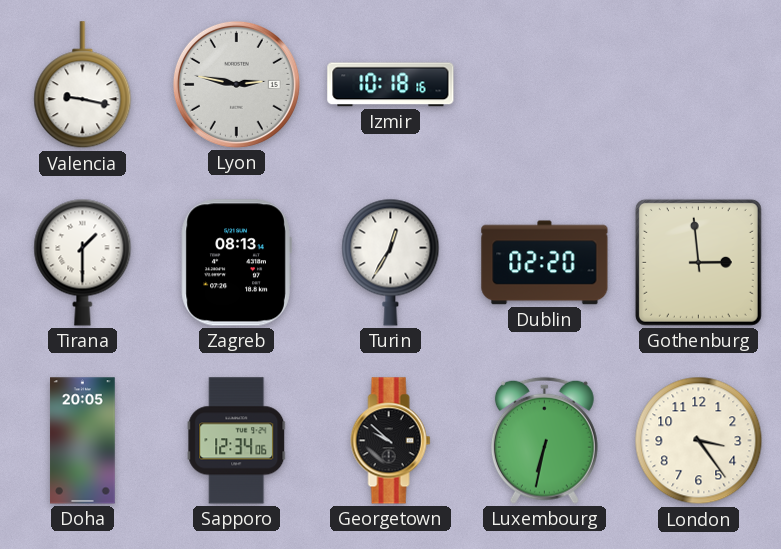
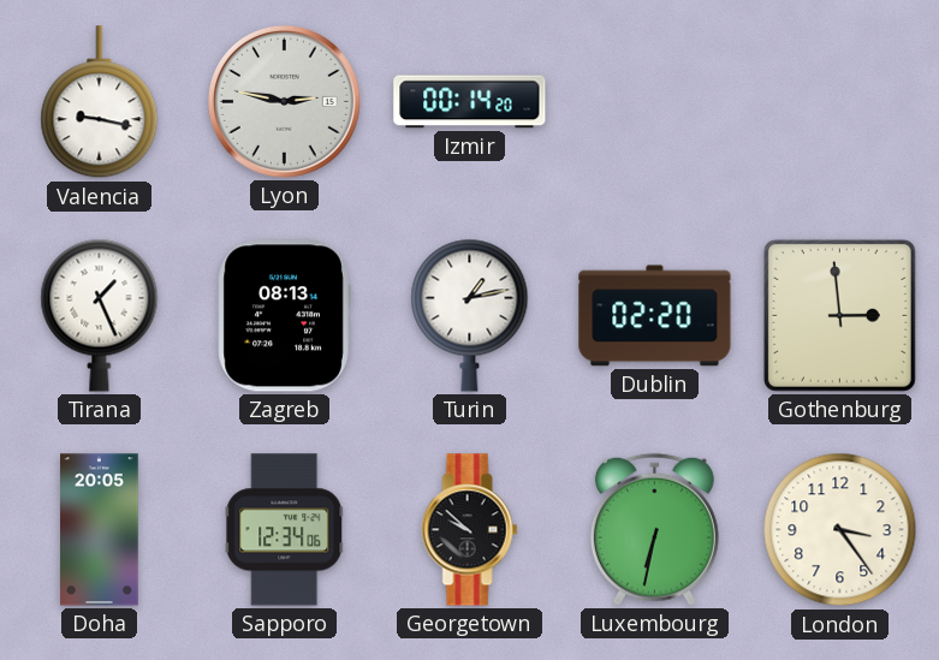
Izmir: 10:18 -> 00:14
Tirana: 1:30 -> 1:26
Turin: 12:35 -> 1:13
